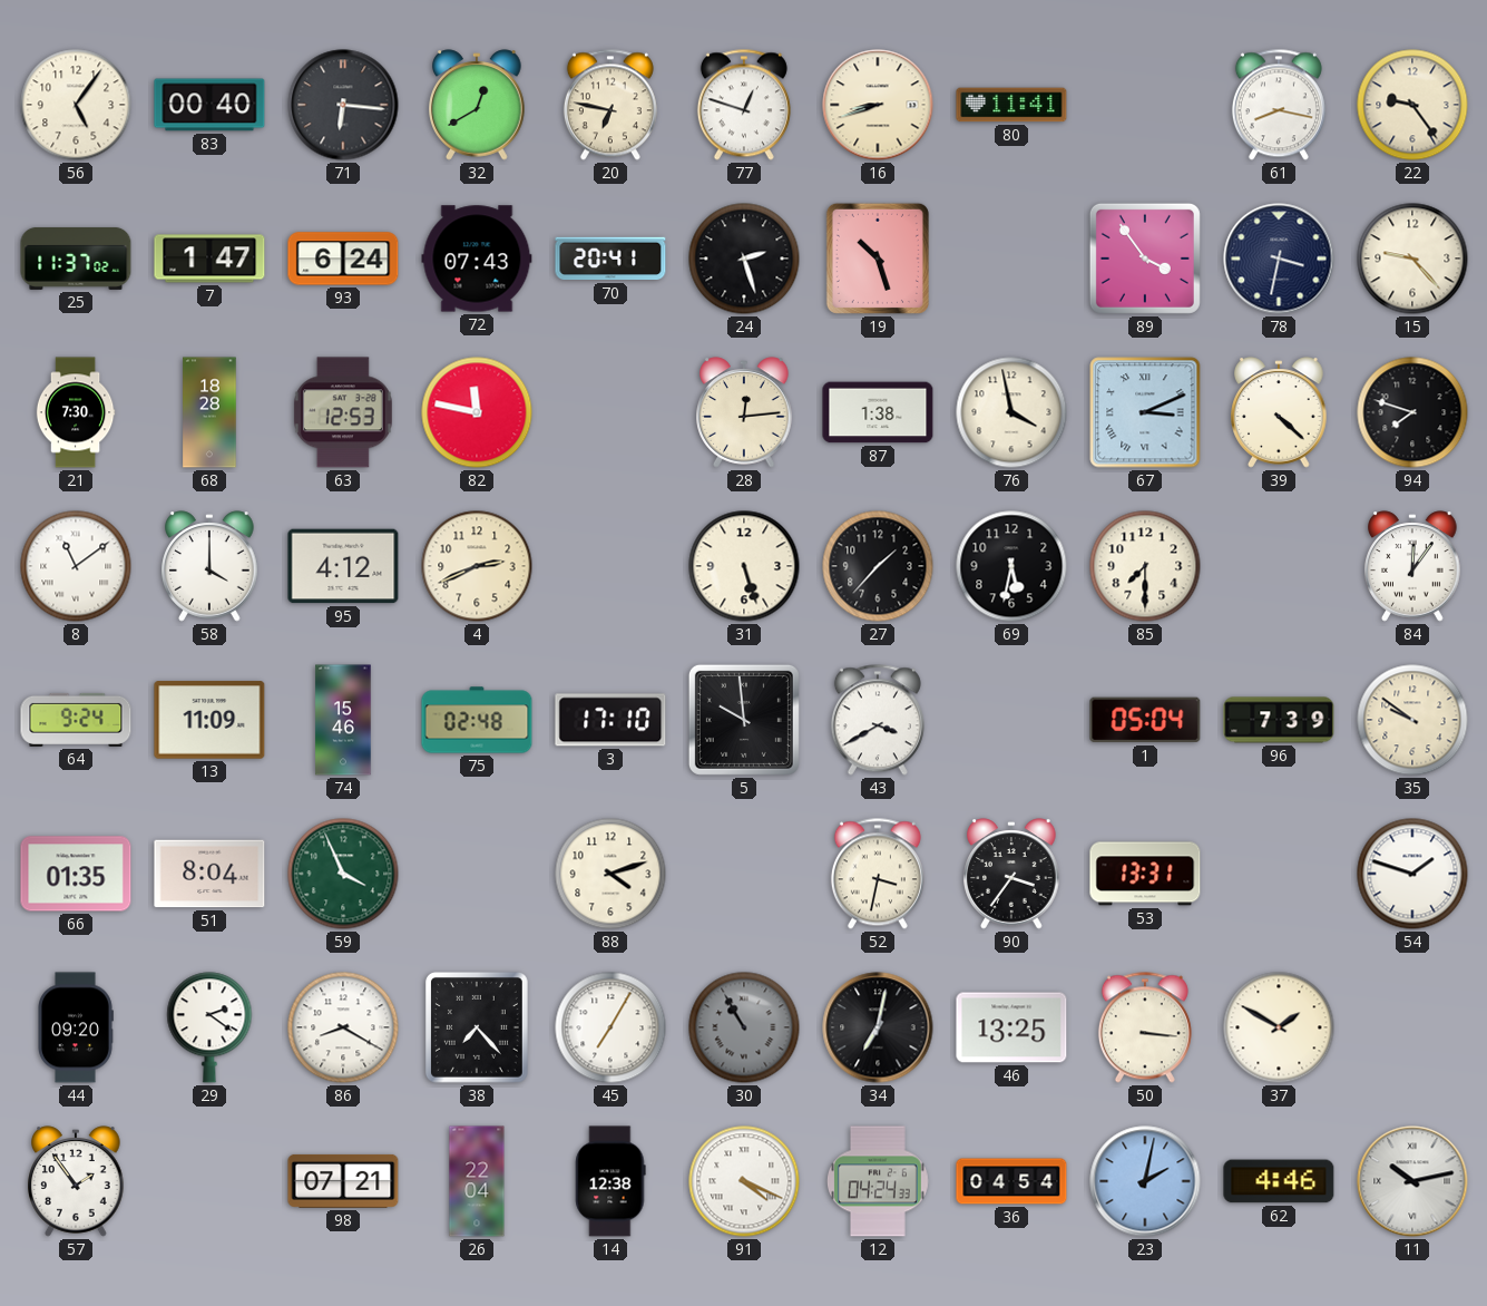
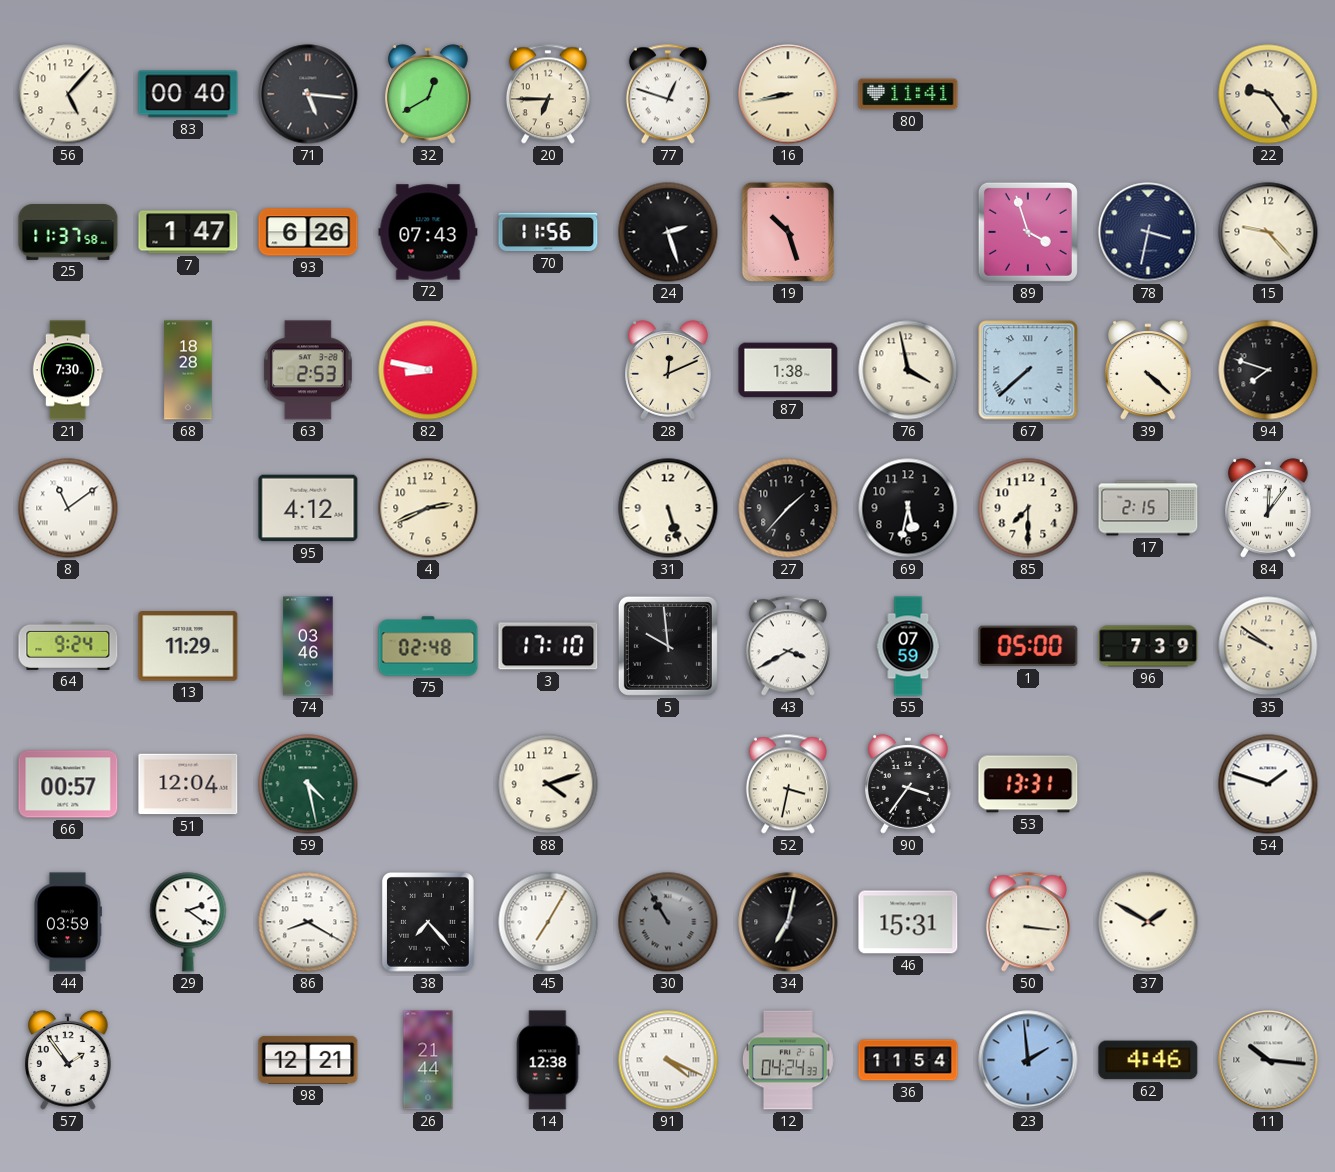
56: 5:06 -> 5:07
71: 6:16 -> 5:16
20: 6:47 -> 6:45
16: 8:42 -> 8:43
61: 8:17 -> none
25: 11:37:02 -> 11:37:58
93: 6:24 -> 6:26
70: 20:41 -> 11:56
89: 3:54 -> 3:57
63: 12:53 -> 2:53
82: 11:47 -> 8:47
28: 12:14 -> 12:11
67: 3:11 -> 7:38
58: 4:00 -> none
17: none -> 2:15
13: 11:09 -> 11:29
74: 15:46 -> 03:46
55: none -> 07:59
1: 05:04 -> 05:00
66: 01:35 -> 00:57
51: 8:04 -> 12:04
59: 3:56 -> 4:28
44: 09:20 -> 03:59
46: 13:25 -> 15:31
98: 07:21 -> 12:21
26: 22:04 -> 21:44
36: 04:54 -> 11:54
23: 2:02 -> 1:59
11: 10:13 -> 10:16
